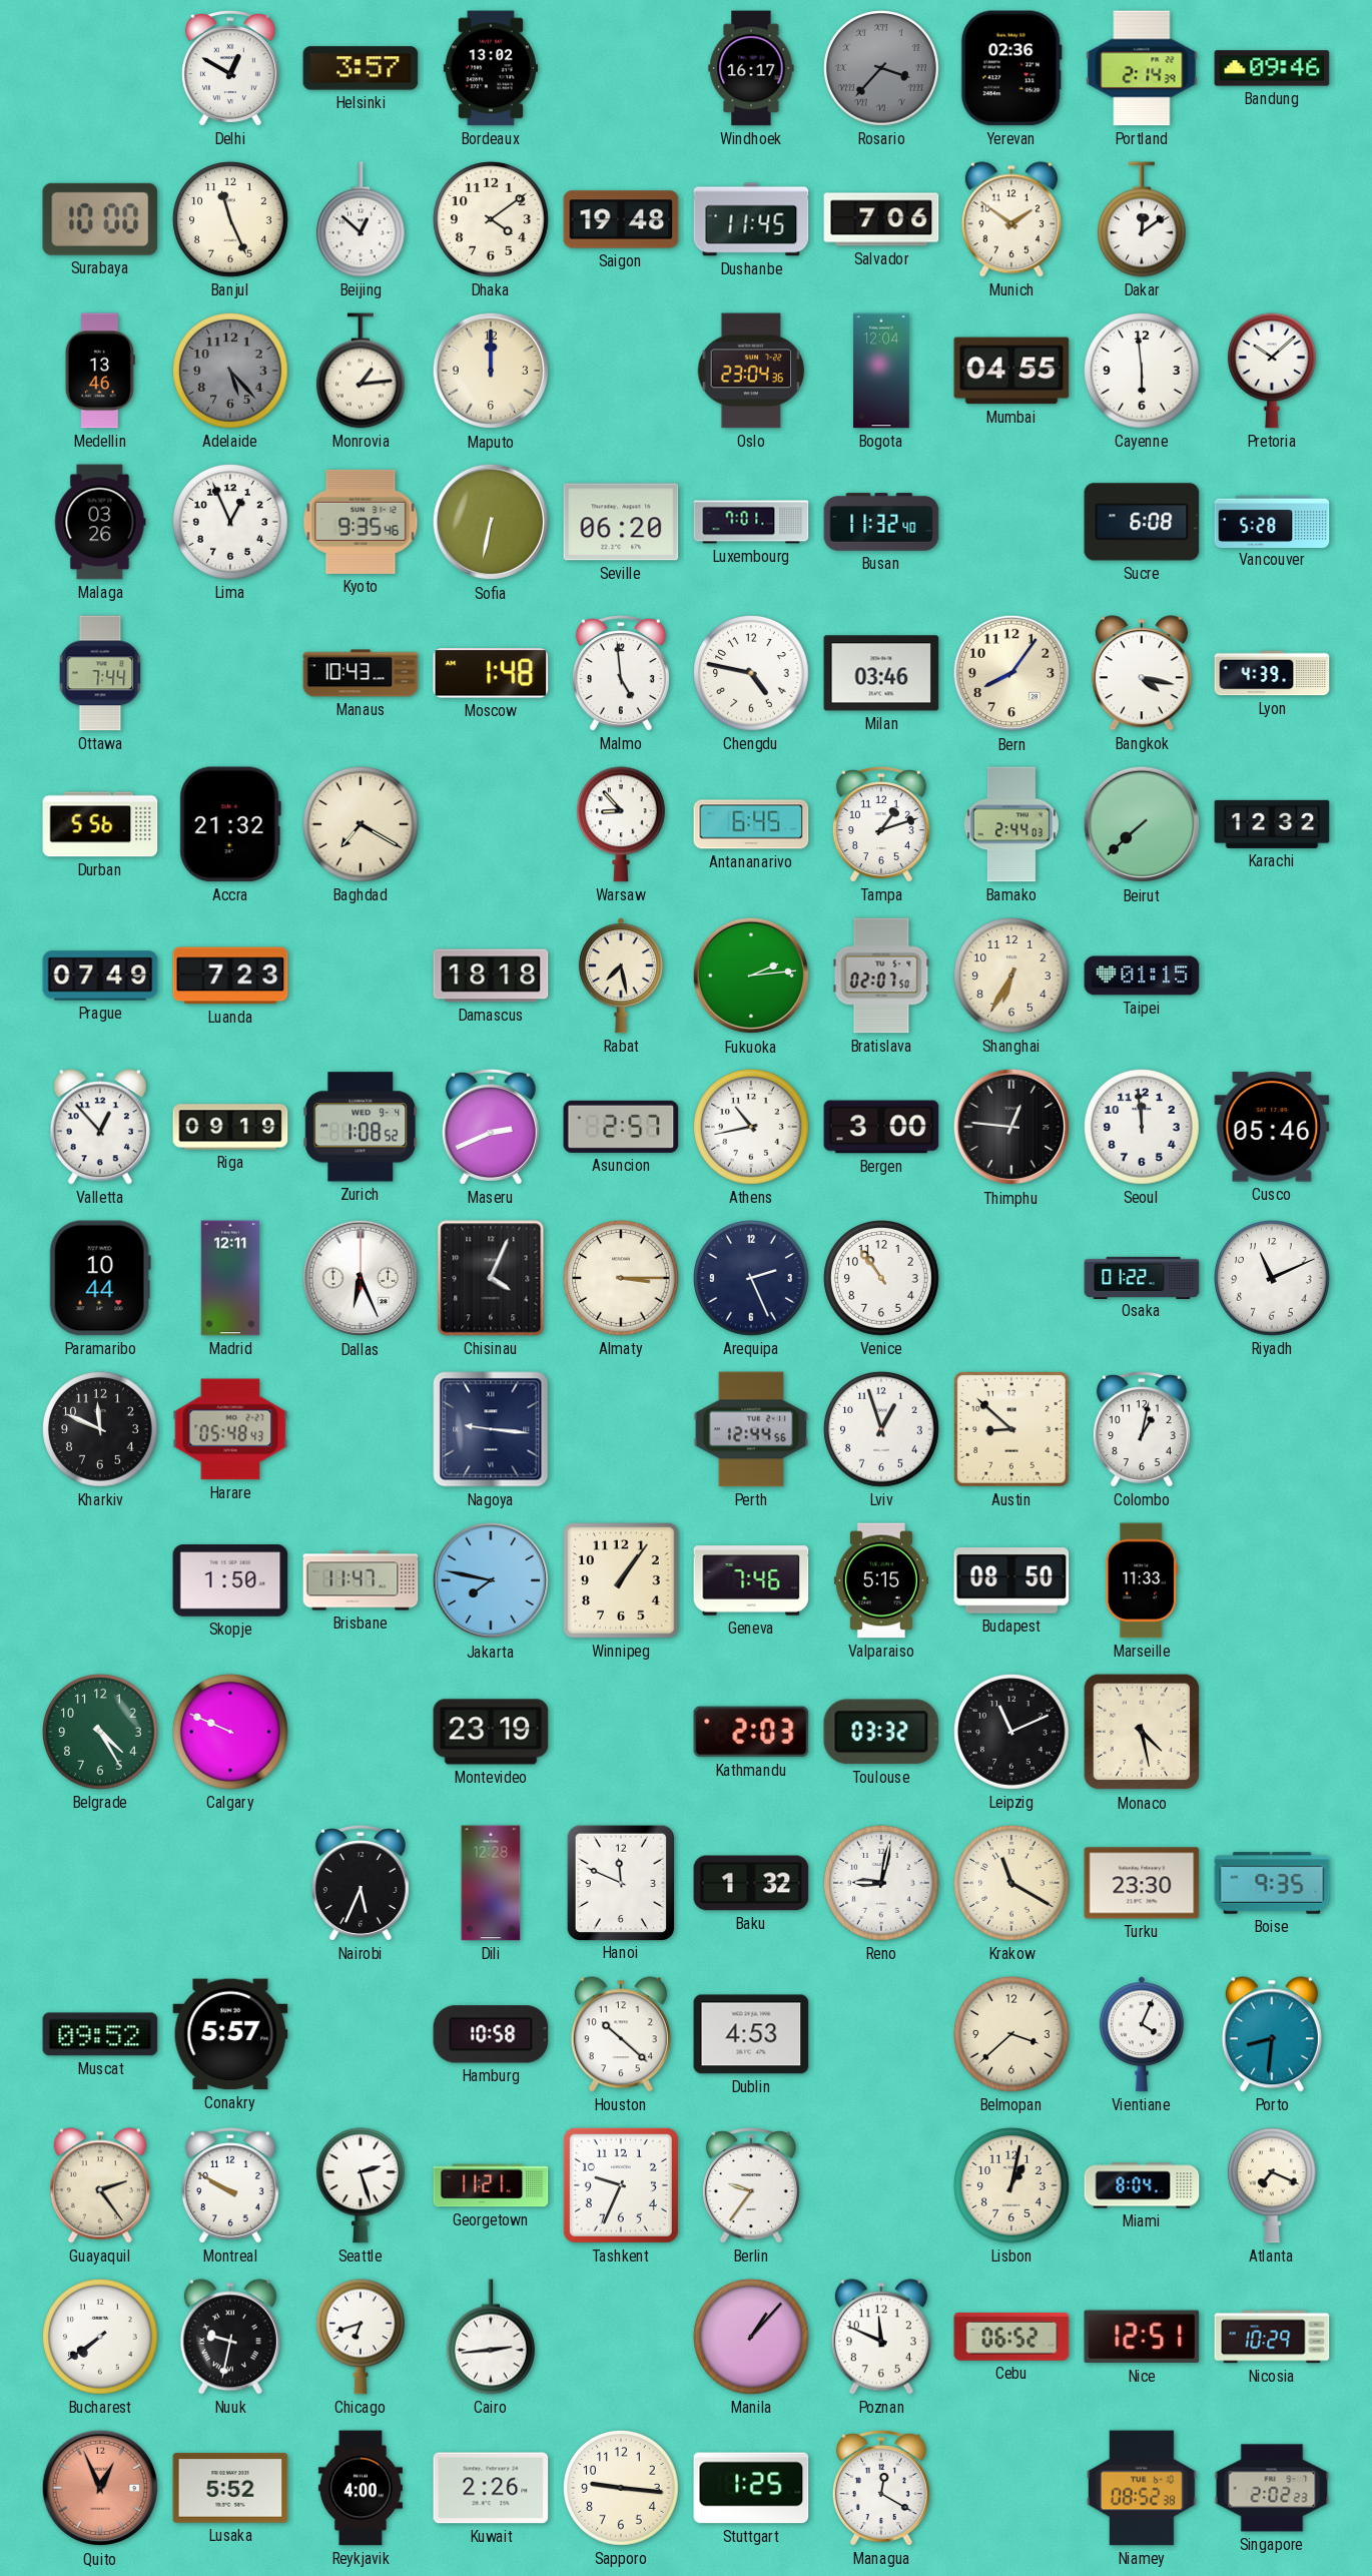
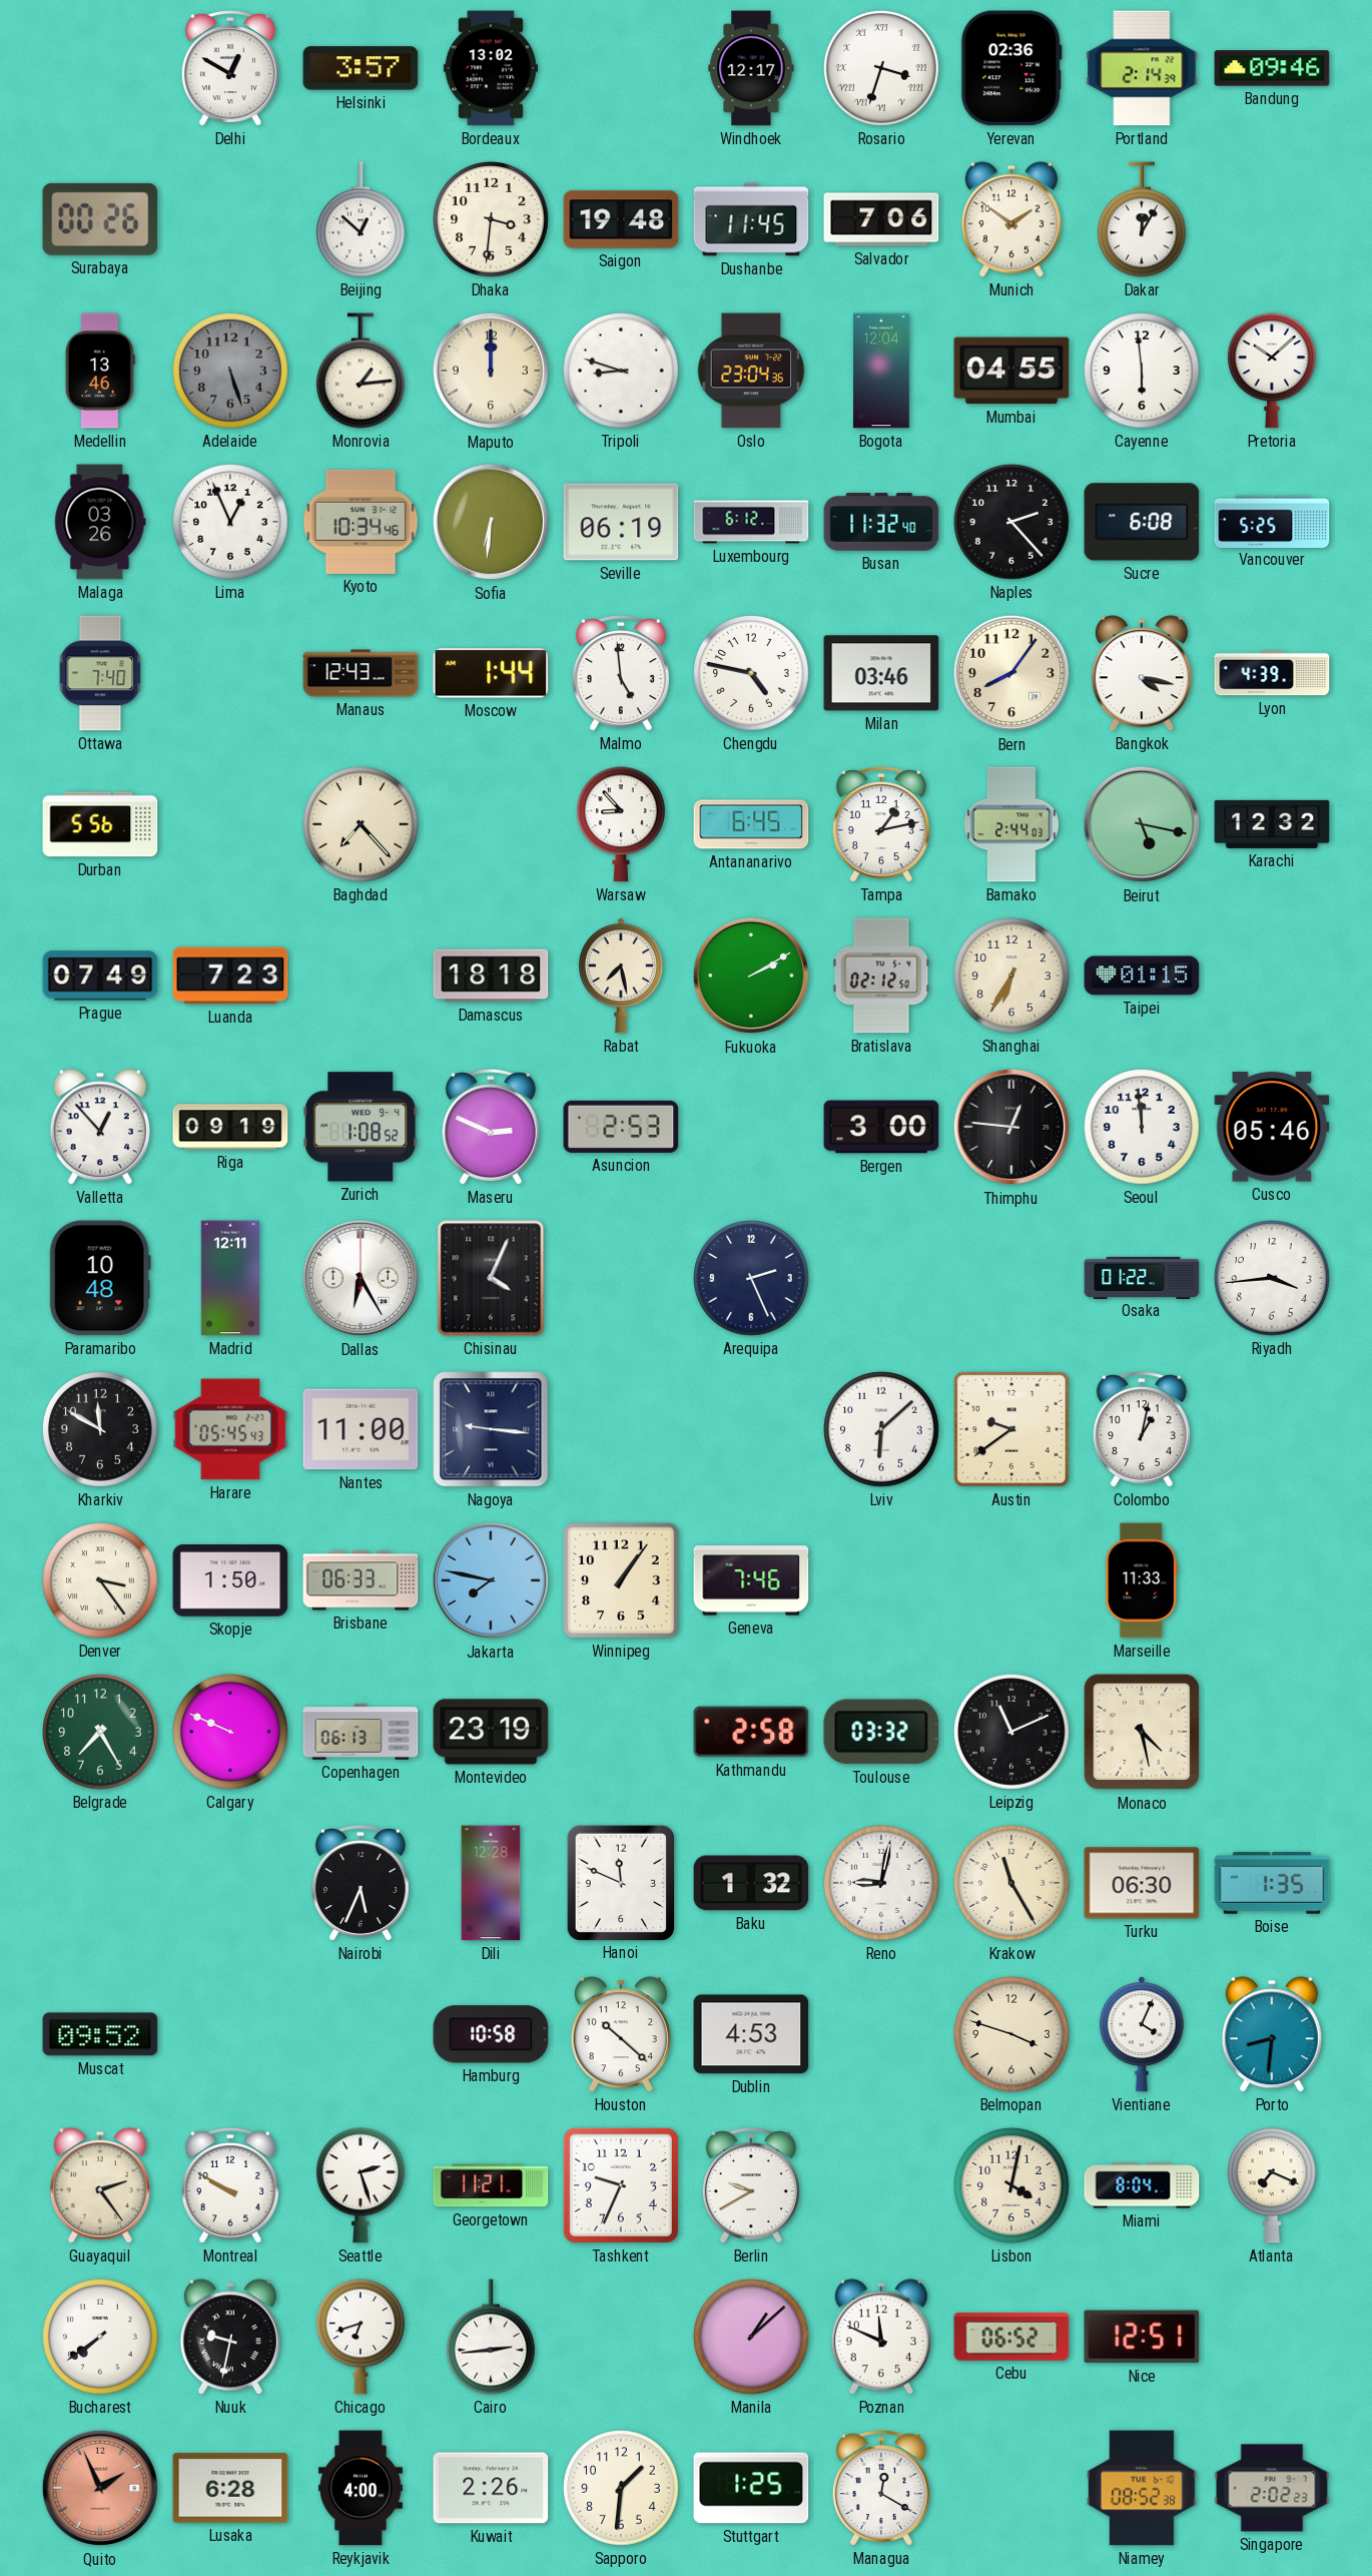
Windhoek: 16:17 -> 12:17
Rosario: 3:37 -> 3:33
Rosario dial: grey -> white
Surabaya: 10:00 -> 00:26
Banjul: 11:26 -> none
Dhaka: 4:09 -> 3:31
Dakar: 12:09 -> 12:05
Adelaide: 5:23 -> 5:27
Tripoli: none -> 8:48
Kyoto: 9:35 -> 10:34
Sofia: 6:32 -> 6:31
Seville: 06:20 -> 06:19
Luxembourg: 7:01 -> 6:12
Naples: none -> 2:23
Vancouver: 5:28 -> 5:25
Ottawa: 7:44 -> 7:40
Manaus: 10:43 -> 12:43
Moscow: 1:48 -> 1:44
Accra: 21:32 -> none
Baghdad: 7:20 -> 7:23
Tampa: 1:12 -> 1:13
Beirut: 7:38 -> 5:17
Fukuoka: 2:14 -> 2:10
Bratislava: 02:07 -> 02:12
Maseru: 2:41 -> 2:49
Asuncion: 2:57 -> 2:53
Athens: 10:43 -> none
Paramaribo: 10:44 -> 10:48
Dallas: 6:26 -> 6:25
Almaty: 3:15 -> none
Venice: 10:54 -> none
Riyadh: 11:11 -> 3:44
Kharkiv: 11:49 -> 11:50
Harare: 05:48 -> 05:45
Nantes: none -> 11:00
Perth: 12:44 -> none
Lviv: 12:57 -> 6:08
Austin: 8:52 -> 9:39
Denver: none -> 3:24
Brisbane: 11:47 -> 06:33
Valparaiso: 5:15 -> none
Budapest: 08:50 -> none
Belgrade: 4:25 -> 7:25
Copenhagen: none -> 06:13
Kathmandu: 2:03 -> 2:58
Krakow: 11:20 -> 11:25
Turku: 23:30 -> 06:30
Boise: 9:35 -> 1:35
Conakry: 5:57 -> none
Belmopan: 3:38 -> 3:48
Berlin: 9:36 -> 9:40
Lisbon: 1:02 -> 4:02
Manila: 1:07 -> 1:08
Nicosia: 10:29 -> none
Quito: 12:56 -> 1:56
Lusaka: 5:52 -> 6:28
Sapporo: 9:16 -> 1:31
